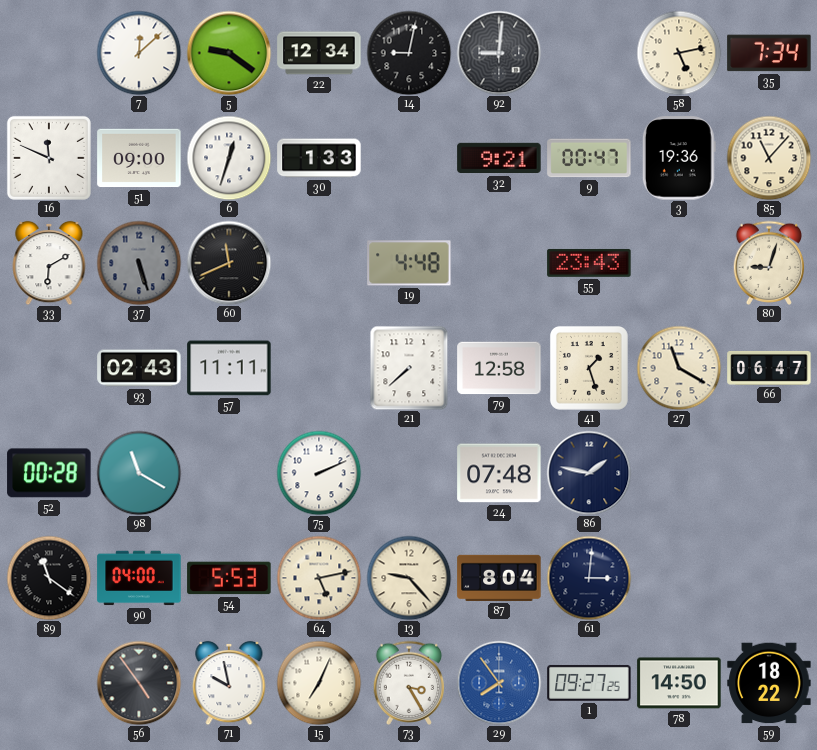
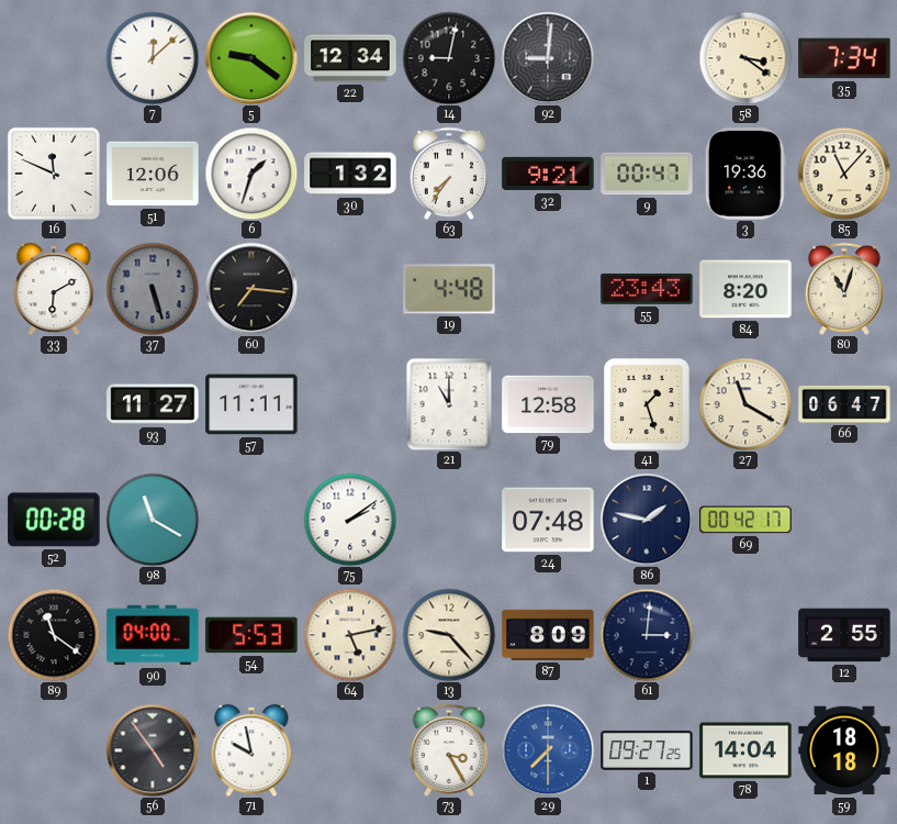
58: 5:13 -> 3:21
51: 09:00 -> 12:06
6: 12:33 -> 1:33
30: 1:33 -> 1:32
63: none -> 7:36
60: 11:41 -> 7:16
84: none -> 8:20
80: 9:03 -> 11:03
93: 02:43 -> 11:27
21: 7:38 -> 11:00
75: 2:11 -> 2:09
69: none -> 00:42
87: 8:04 -> 8:09
12: none -> 2:55
15: 7:04 -> none
29: 7:54 -> 7:30
78: 14:50 -> 14:04
59: 18:22 -> 18:18
